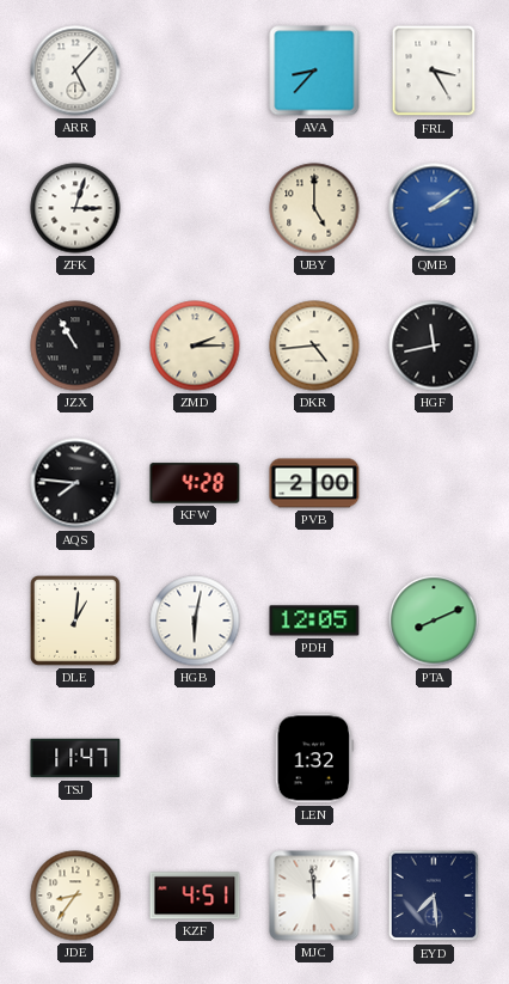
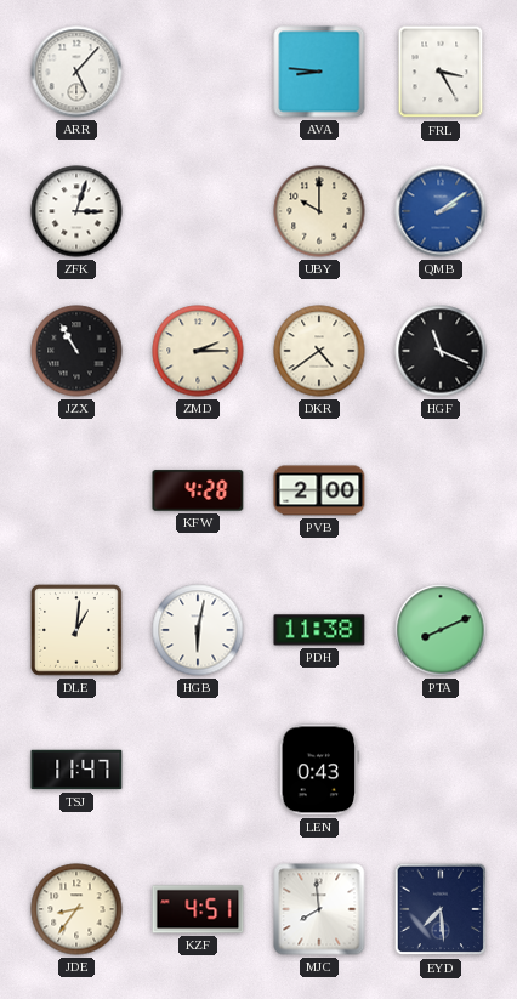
AVA: 8:37 -> 8:46
UBY: 5:00 -> 10:00
DKR: 4:44 -> 4:39
HGF: 11:43 -> 11:19
AQS: 7:46 -> none
PDH: 12:05 -> 11:38
LEN: 1:32 -> 0:43
MJC: 11:59 -> 7:59
